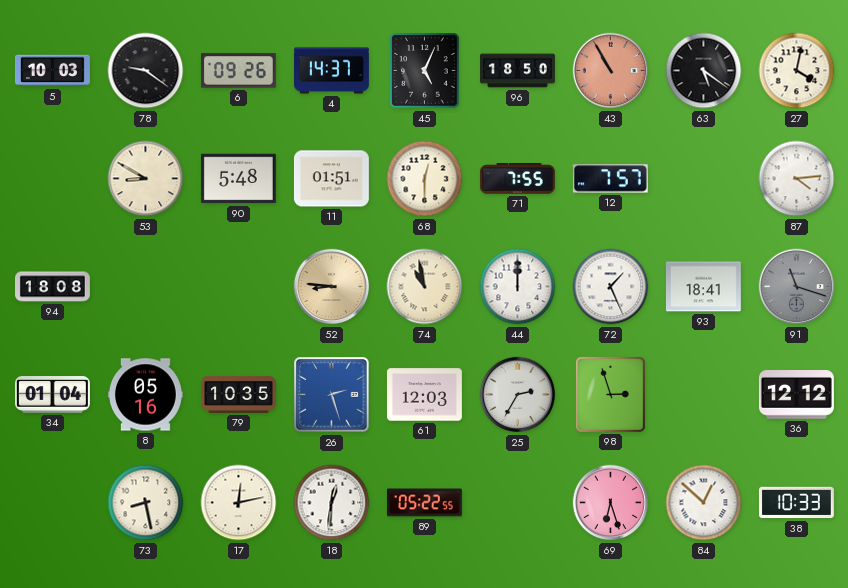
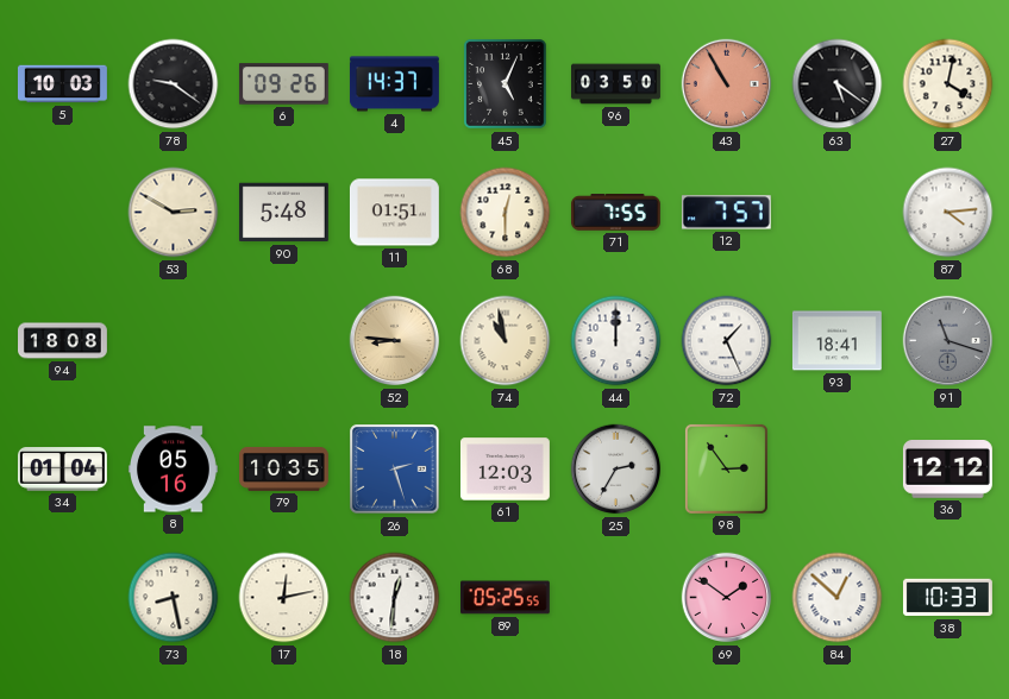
96: 18:50 -> 03:50
53: 8:50 -> 2:50
98: 2:57 -> 2:54
89: 05:22 -> 05:25
69: 6:27 -> 1:51
